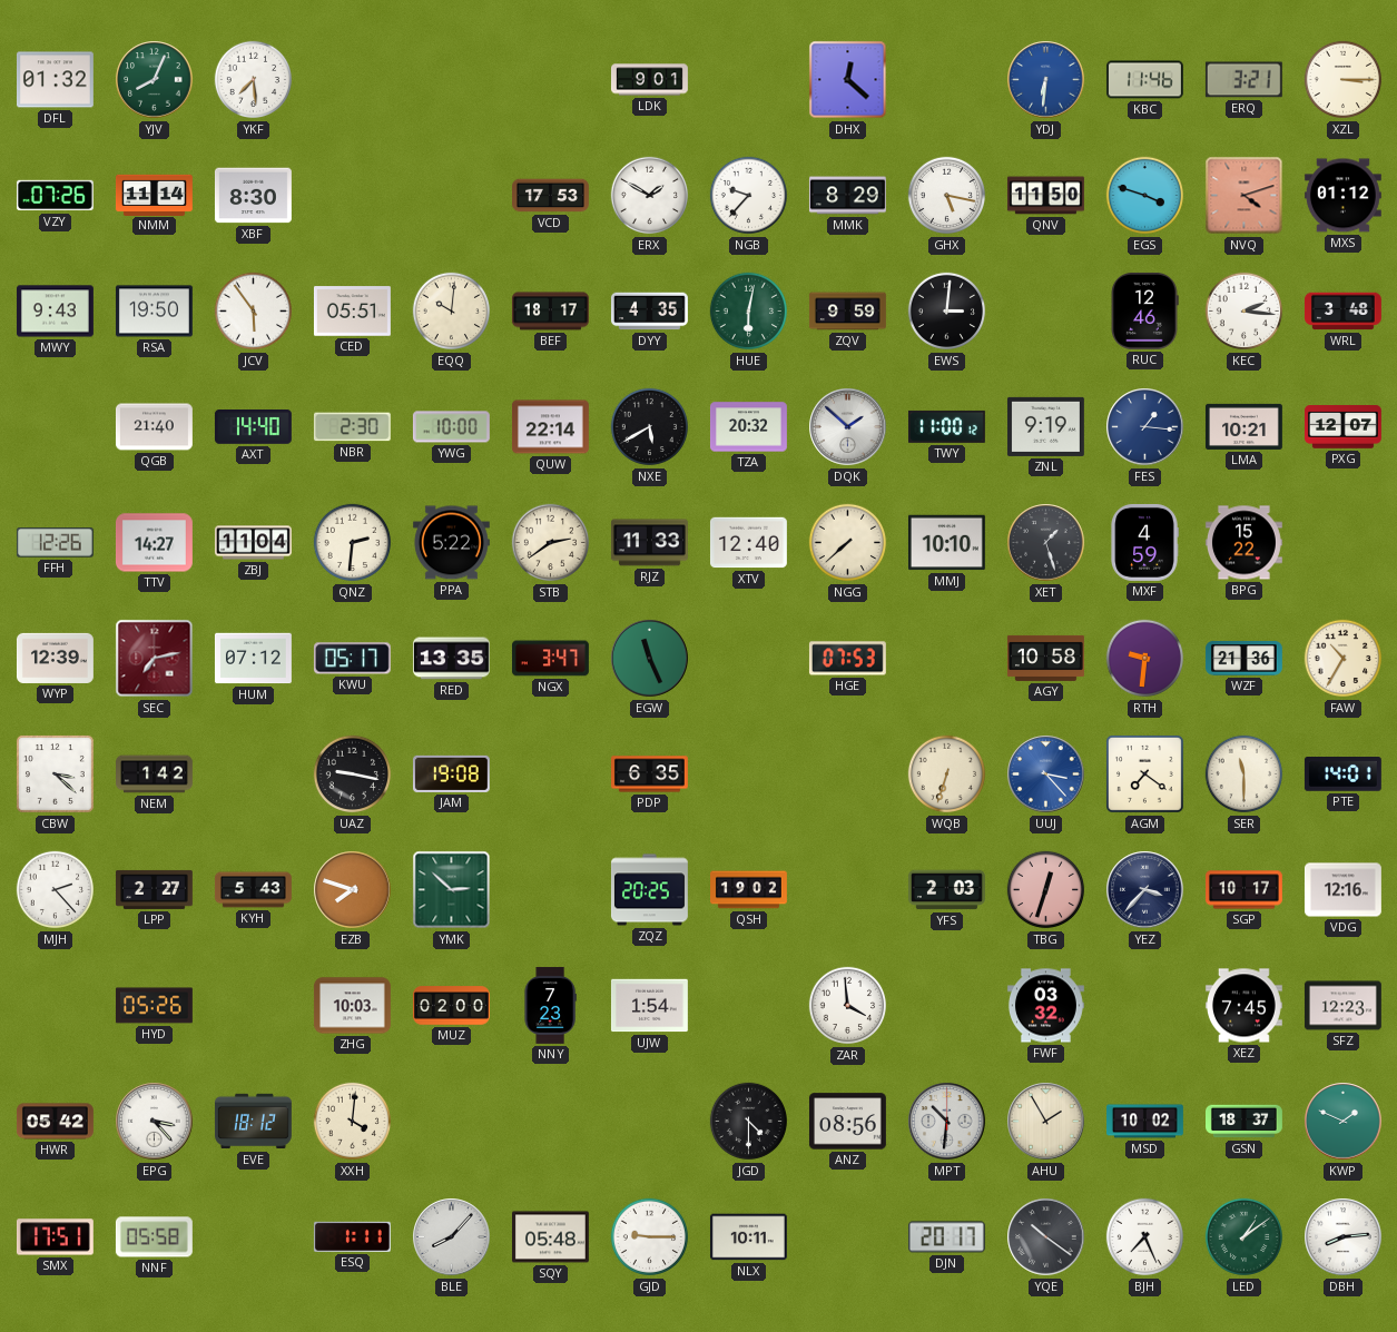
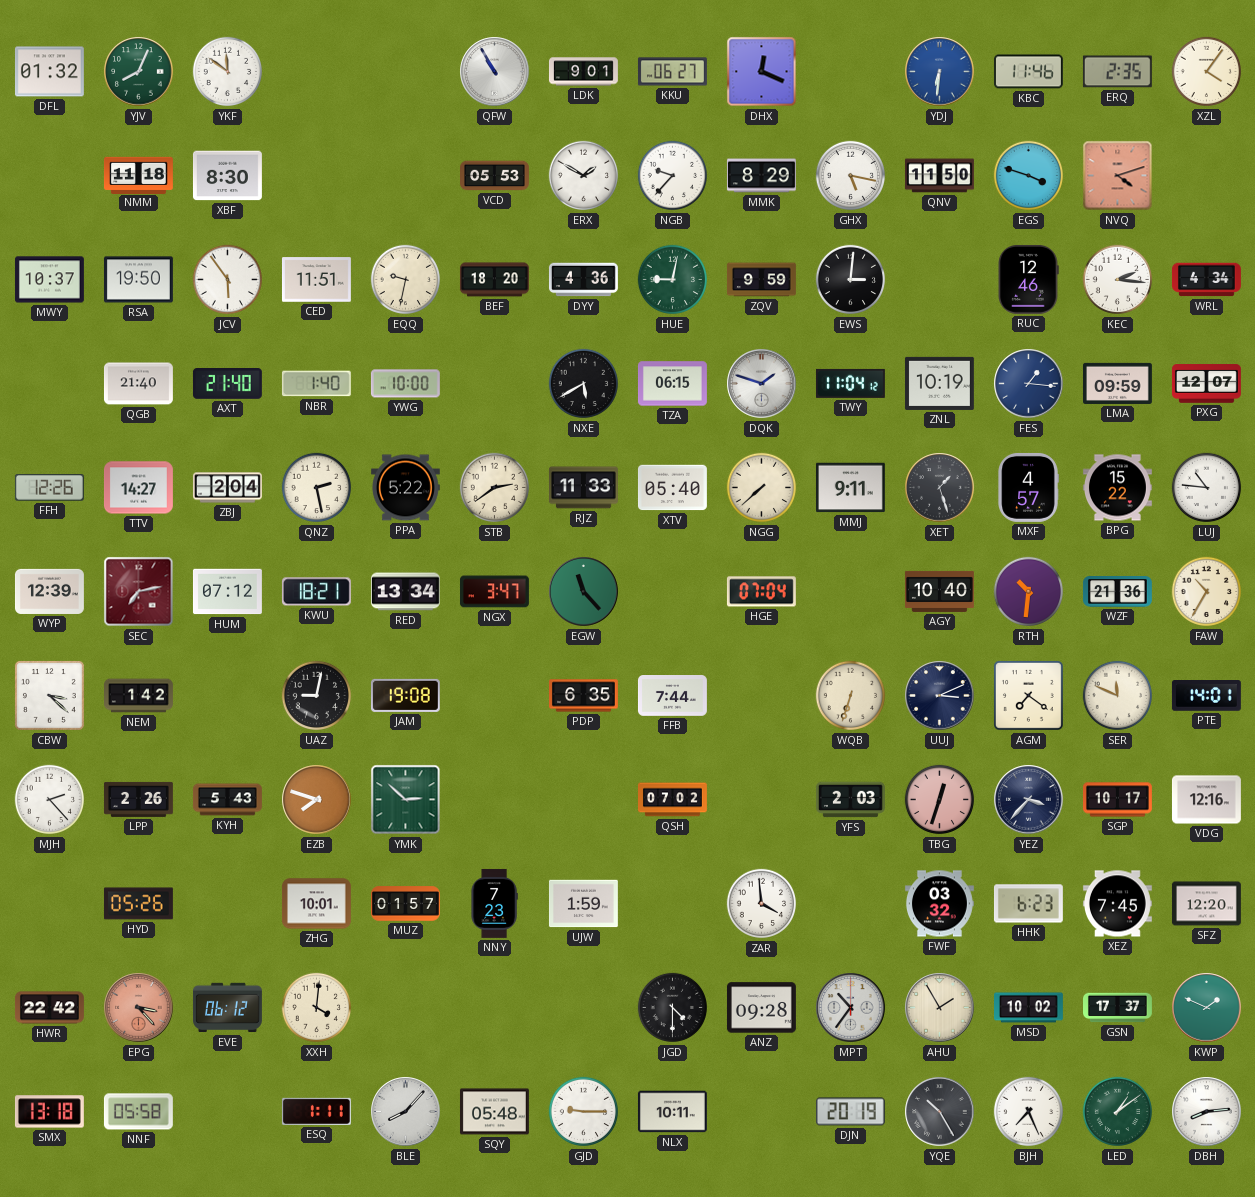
YKF: 7:29 -> 11:51
QFW: none -> 10:55
KKU: none -> 06:27
DHX: 12:22 -> 12:19
ERQ: 3:21 -> 2:35
XZL: 3:15 -> 4:06
VZY: 07:26 -> none
NMM: 11:14 -> 11:18
VCD: 17:53 -> 05:53
MXS: 01:12 -> none
MWY: 9:43 -> 10:37
CED: 05:51 -> 11:51
EQQ: 10:01 -> 9:32
BEF: 18:17 -> 18:20
DYY: 4:35 -> 4:36
HUE: 6:02 -> 9:02
WRL: 3:48 -> 4:34
AXT: 14:40 -> 21:40
NBR: 2:30 -> 1:40
QUW: 22:14 -> none
TZA: 20:32 -> 06:15
DQK: 1:52 -> 1:48
TWY: 11:00 -> 11:04
ZNL: 9:19 -> 10:19
LMA: 10:21 -> 09:59
ZBJ: 11:04 -> 2:04
QNZ: 2:31 -> 2:28
XTV: 12:40 -> 05:40
MMJ: 10:10 -> 9:11
MXF: 4:59 -> 4:57
LUJ: none -> 10:46
KWU: 05:17 -> 18:21
RED: 13:35 -> 13:34
EGW: 11:26 -> 11:23
HGE: 07:53 -> 07:04
AGY: 10:58 -> 10:40
RTH: 9:31 -> 10:31
UAZ: 9:17 -> 9:02
FFB: none -> 7:44
UUJ: 3:23 -> 3:11
UUJ dial: blue -> navy
SER: 11:30 -> 11:49
LPP: 2:27 -> 2:26
ZQZ: 20:25 -> none
QSH: 19:02 -> 07:02
ZHG: 10:03 -> 10:01
MUZ: 02:00 -> 01:57
UJW: 1:54 -> 1:59
HHK: none -> 6:23
SFZ: 12:23 -> 12:20
HWR: 05:42 -> 22:42
EPG dial: white -> salmon
EVE: 18:12 -> 06:12
ANZ: 08:56 -> 09:28
MPT: 10:31 -> 10:36
GSN: 18:37 -> 17:37
SMX: 17:51 -> 13:18
DJN: 20:17 -> 20:19
YQE: 10:21 -> 10:25
